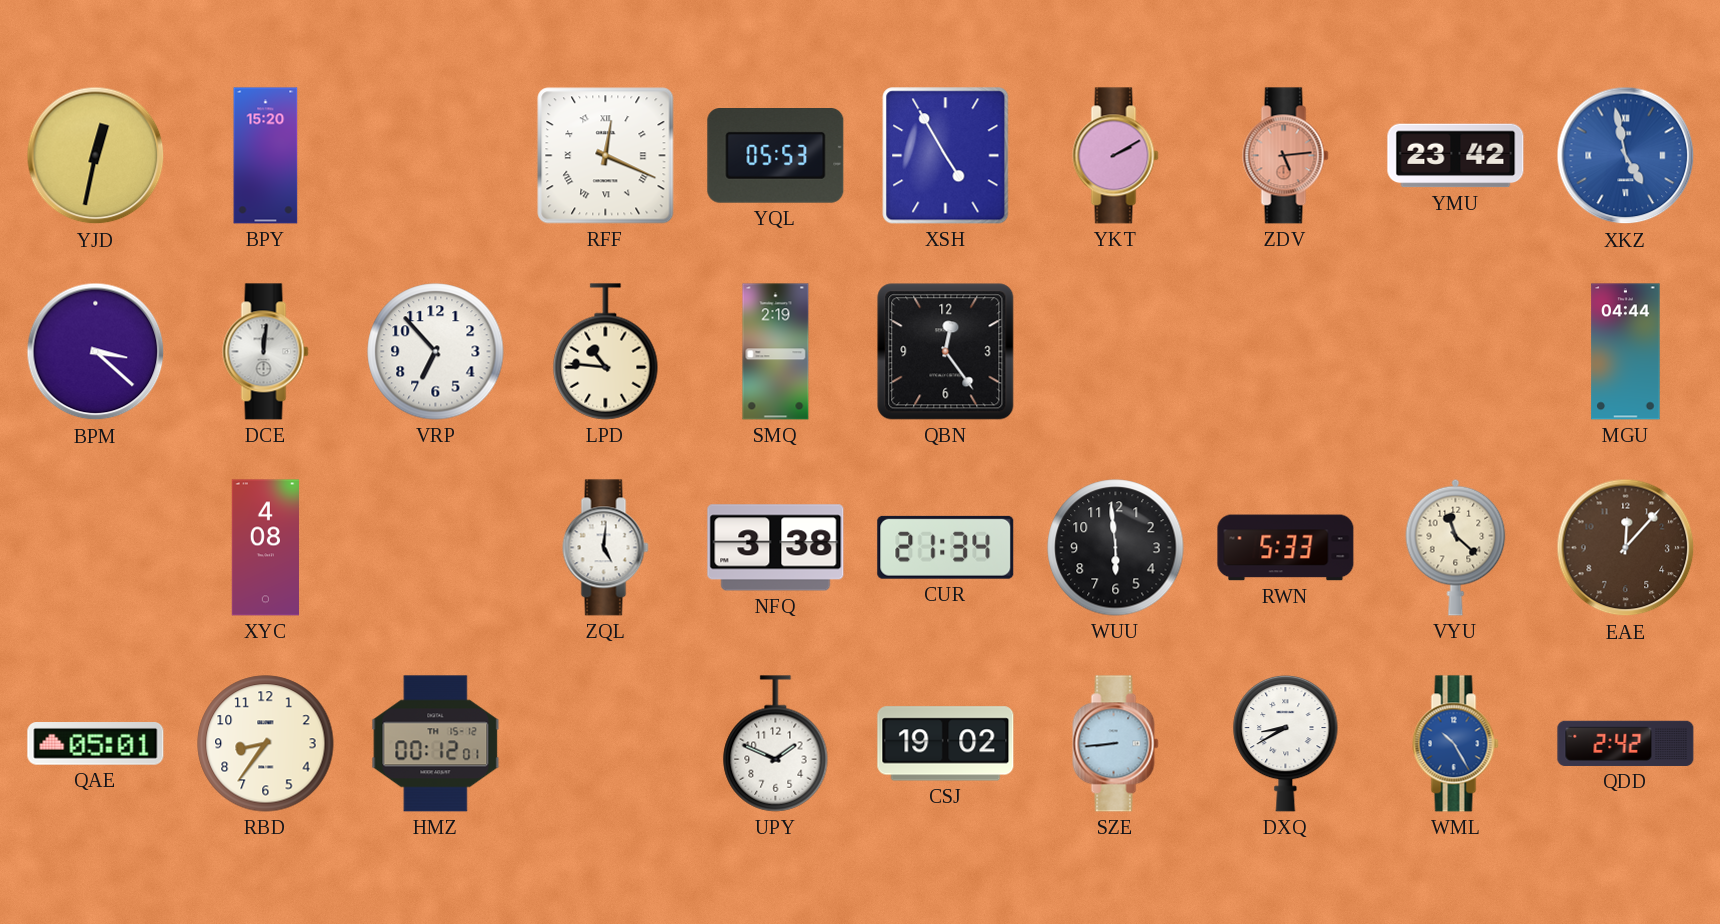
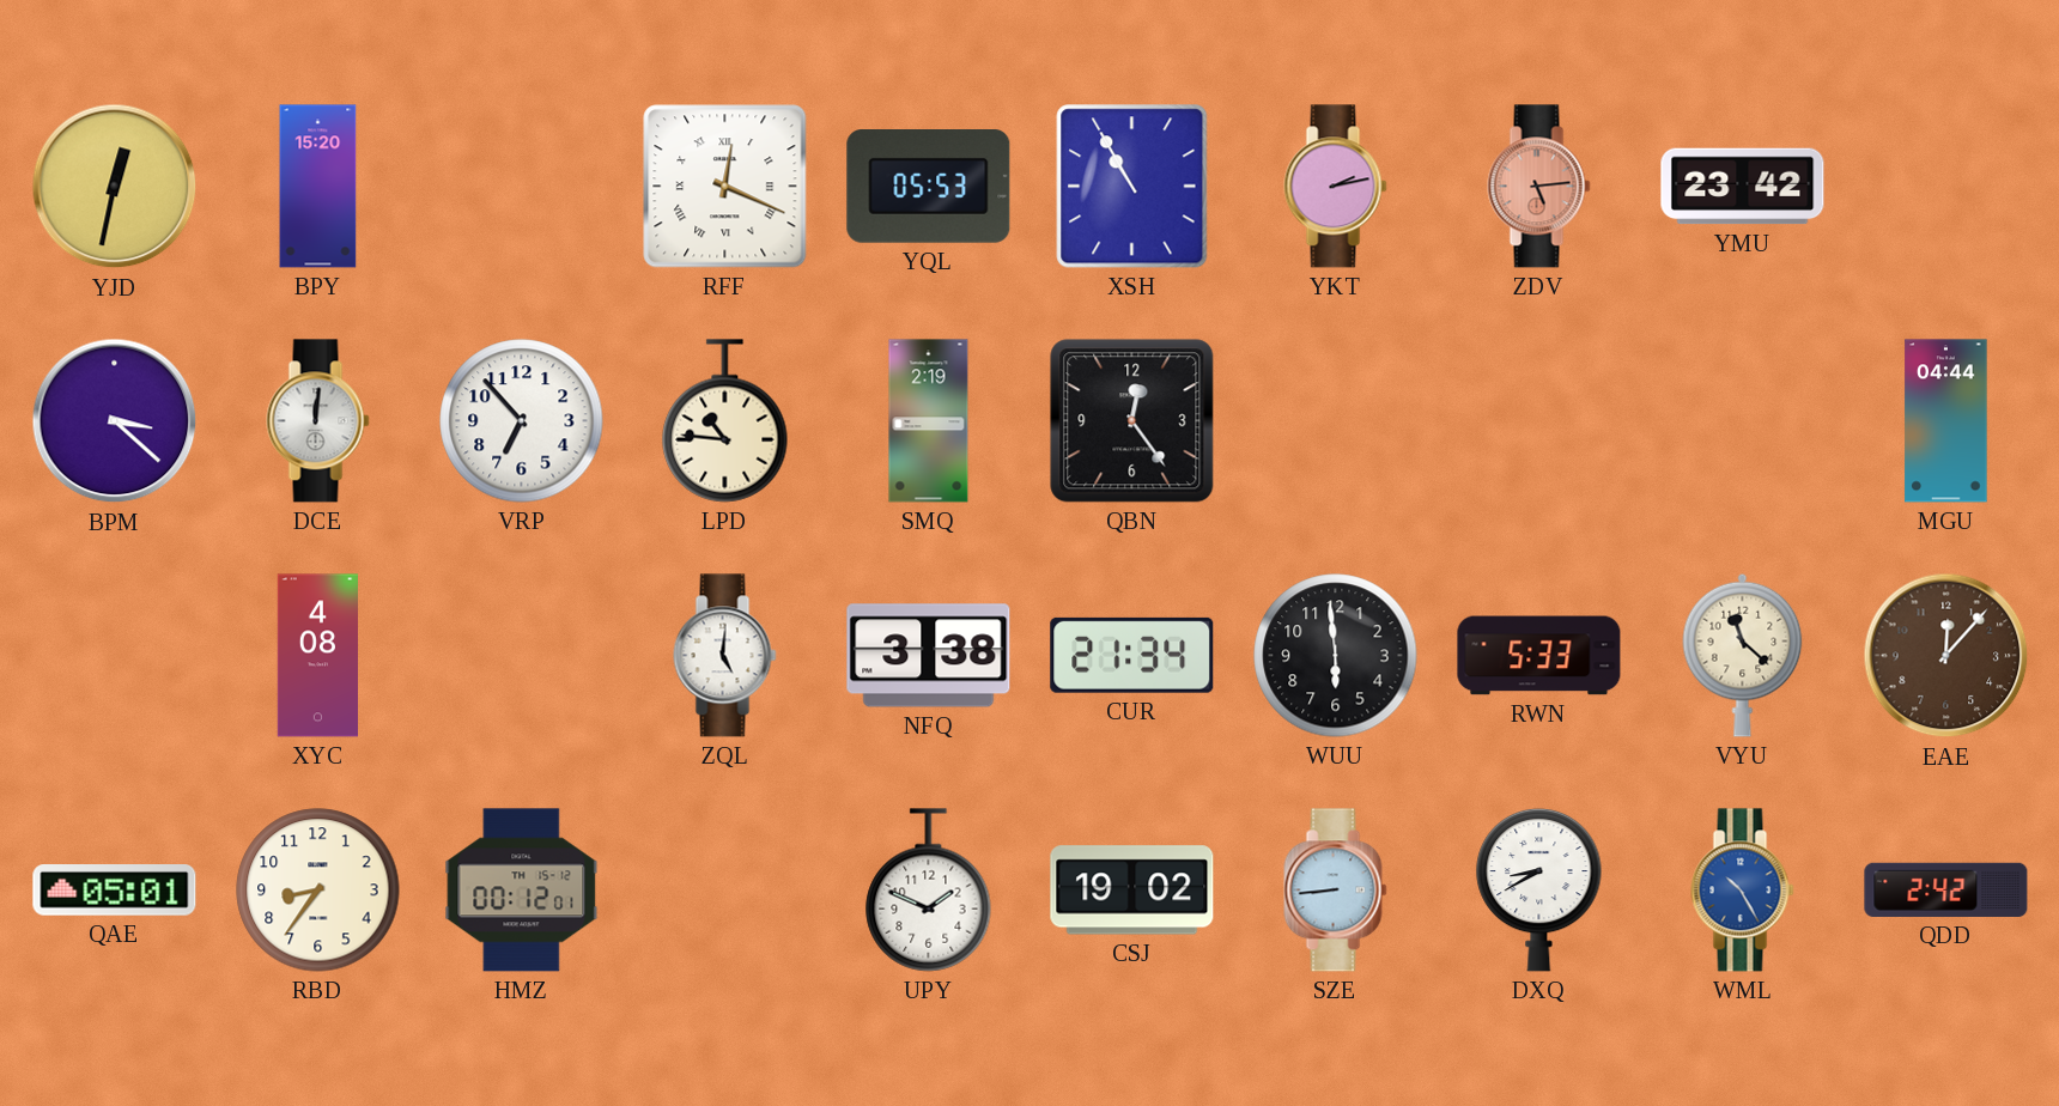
XSH: 4:55 -> 10:55
YKT: 2:10 -> 2:13
XKZ: 4:58 -> none
